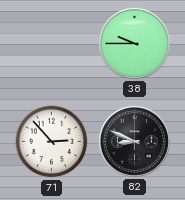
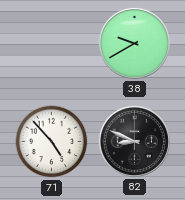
38: 9:45 -> 9:40
71: 2:53 -> 4:53
